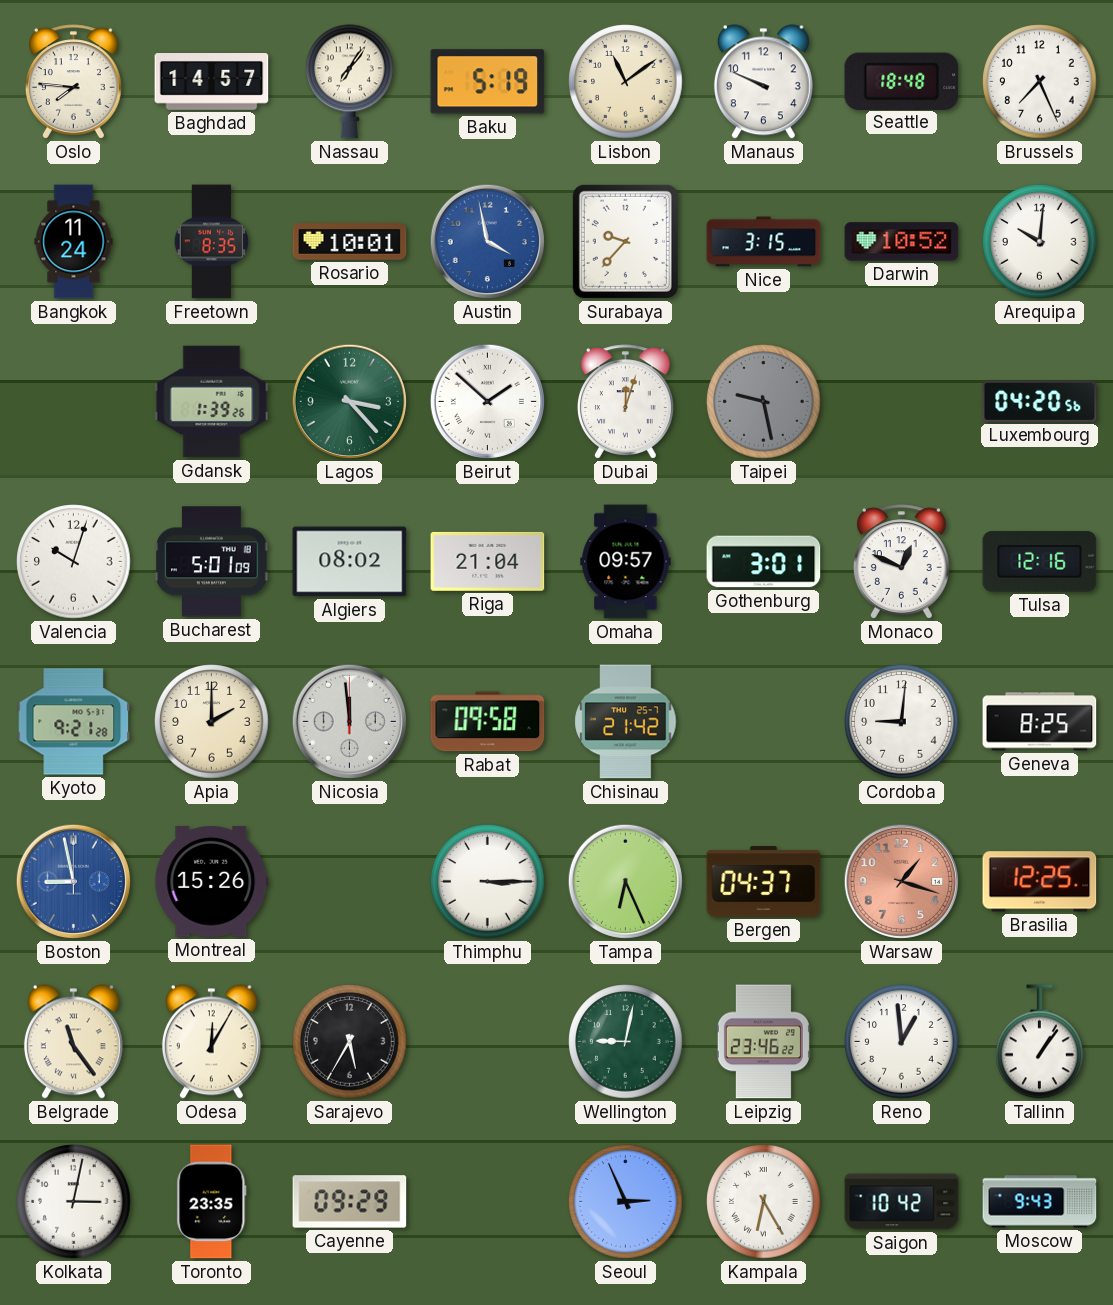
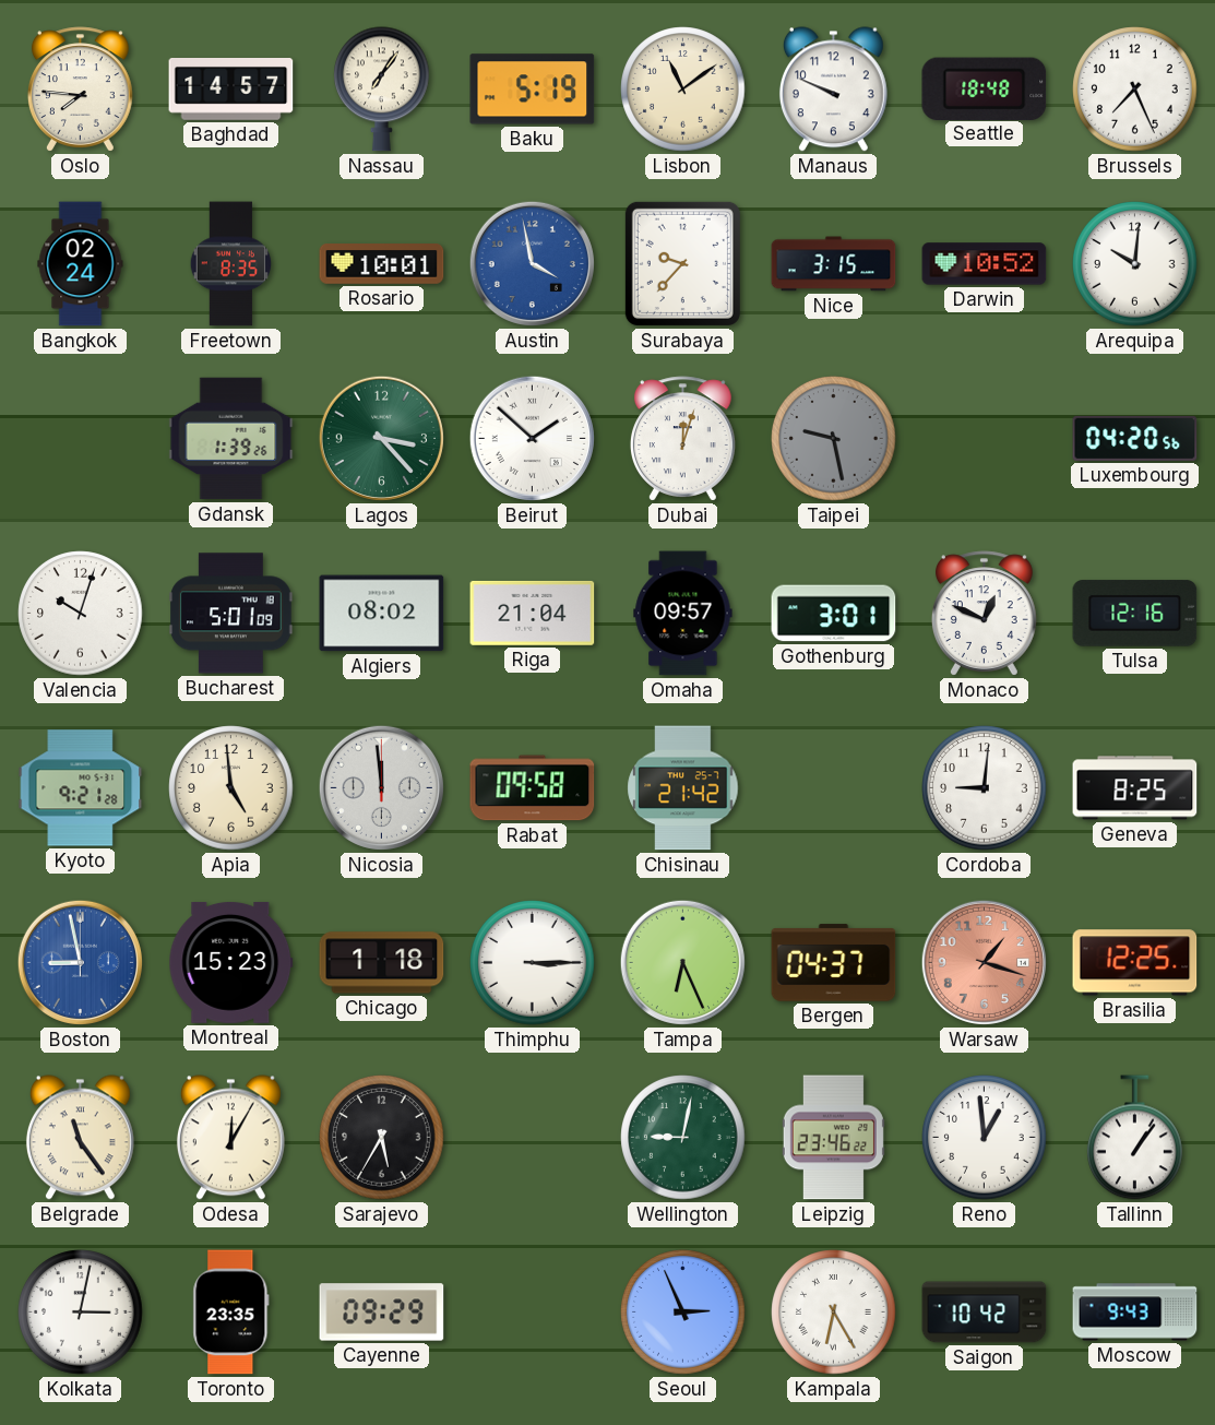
Bangkok: 11:24 -> 02:24
Apia: 2:00 -> 4:59
Montreal: 15:26 -> 15:23
Chicago: none -> 1:18
